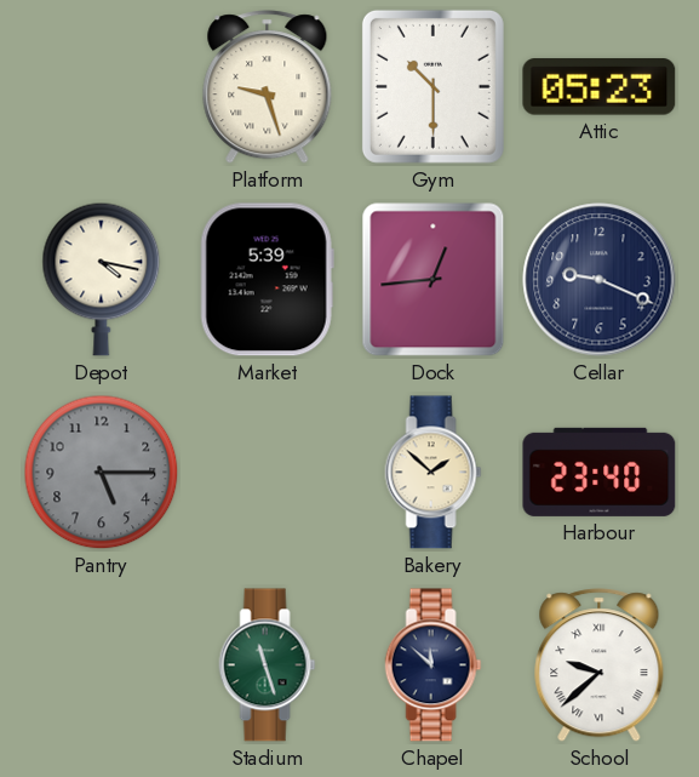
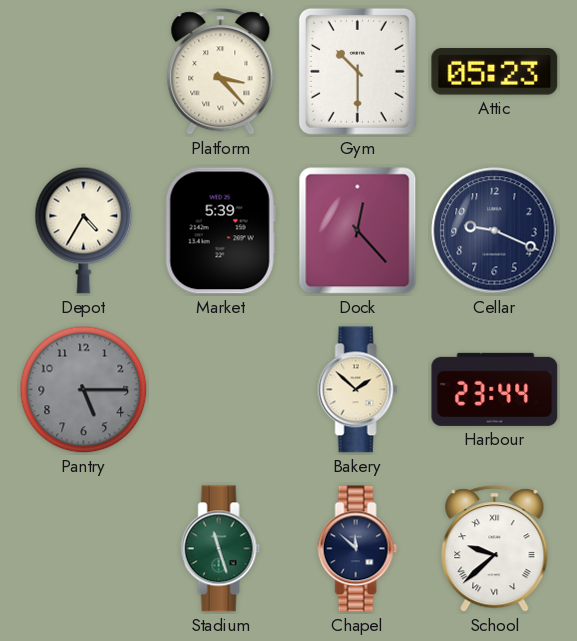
Platform: 9:27 -> 3:23
Depot: 4:17 -> 4:35
Dock: 12:44 -> 12:23
Harbour: 23:40 -> 23:44
